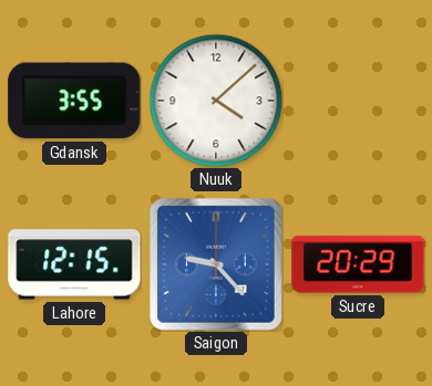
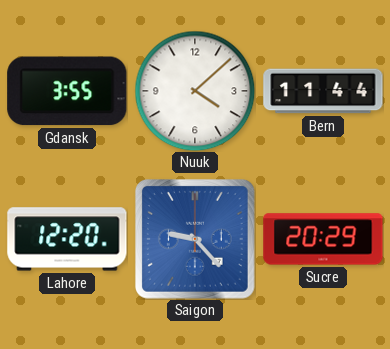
Bern: none -> 11:44
Lahore: 12:15 -> 12:20
